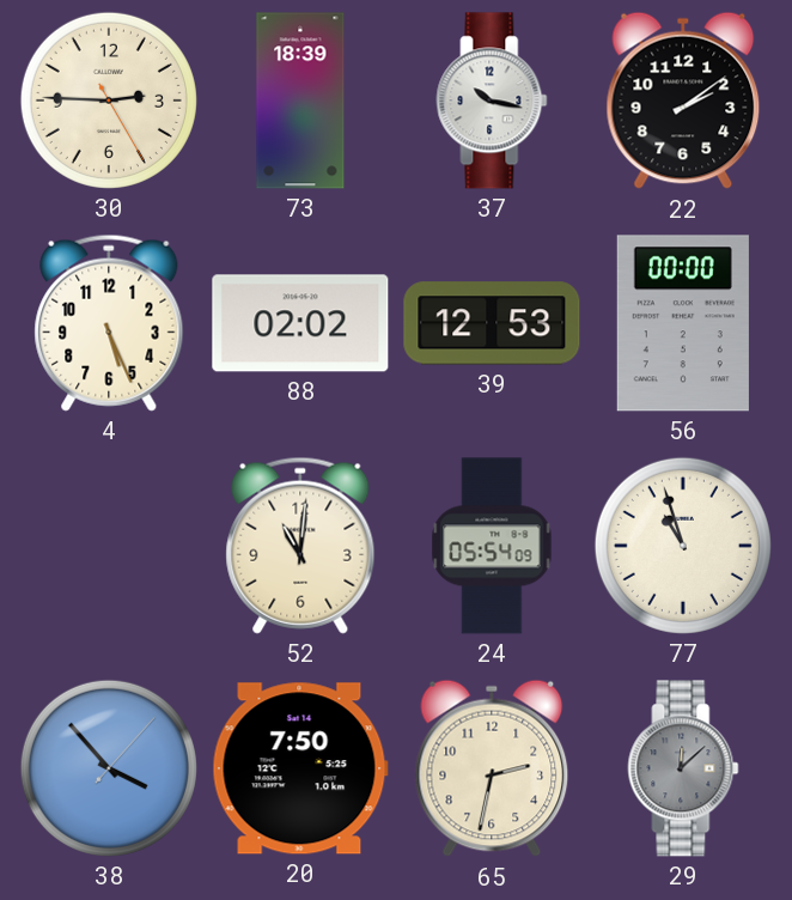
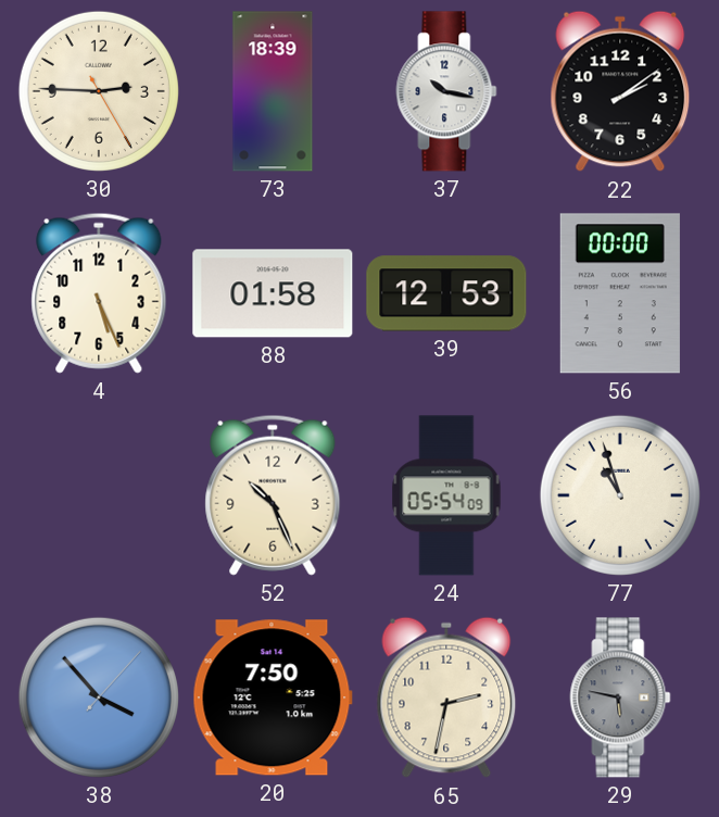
88: 02:02 -> 01:58
52: 11:01 -> 10:26
29: 12:08 -> 5:47
